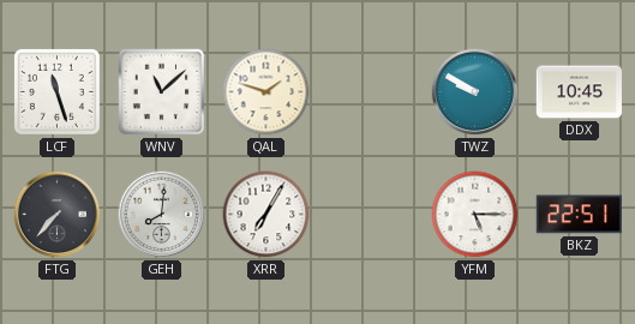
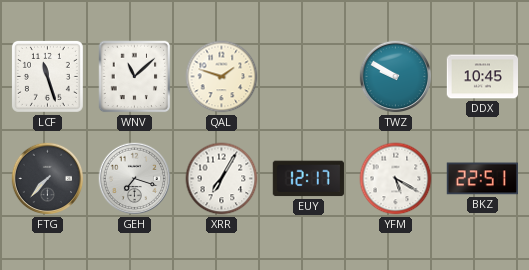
GEH: 8:01 -> 7:18
EUY: none -> 12:17
YFM: 5:15 -> 5:20
